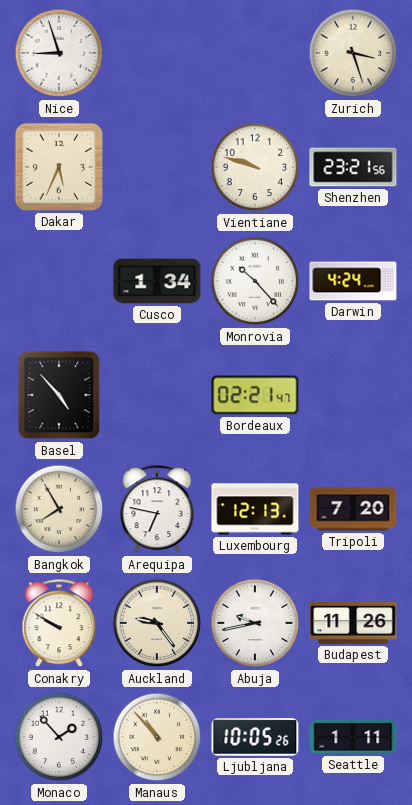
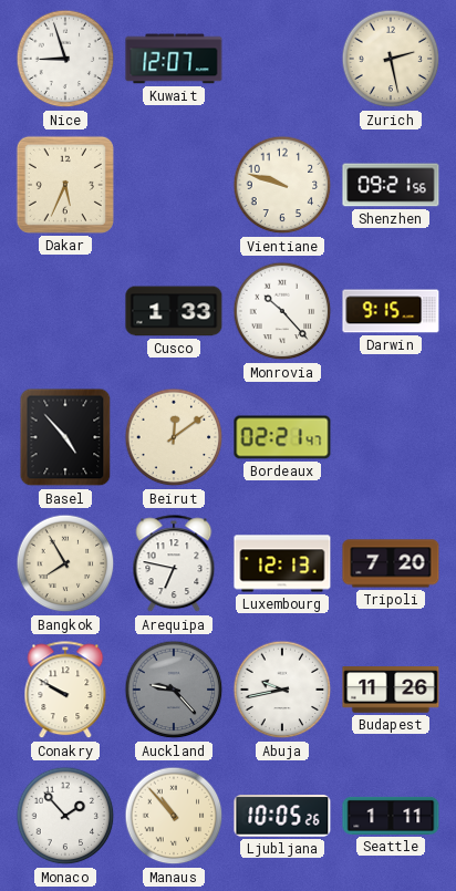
Kuwait: none -> 12:07
Zurich: 3:27 -> 2:28
Shenzhen: 23:21 -> 09:21
Cusco: 1:34 -> 1:33
Darwin: 4:24 -> 9:15
Beirut: none -> 12:09
Auckland: 9:24 -> 9:23
Auckland dial: cream -> grey
